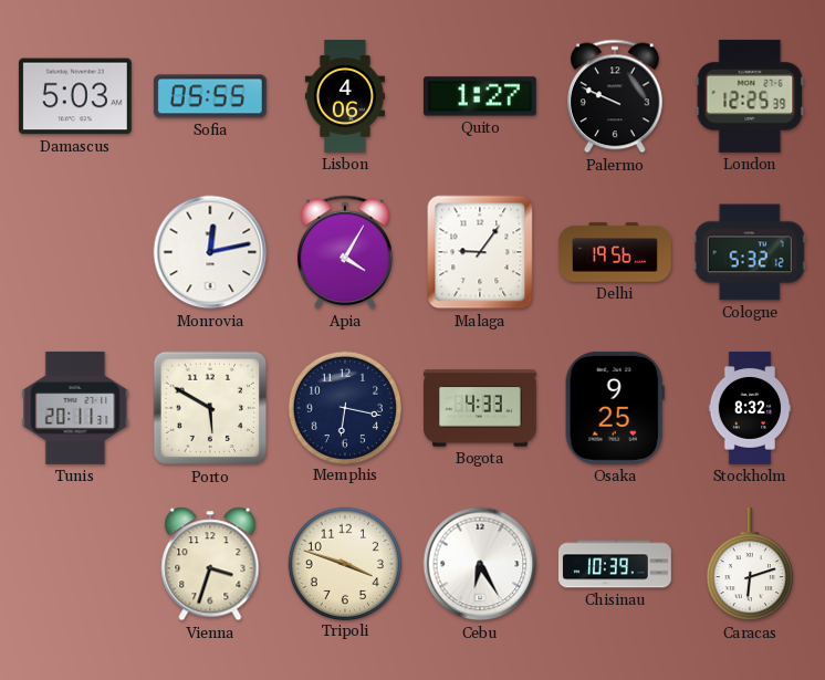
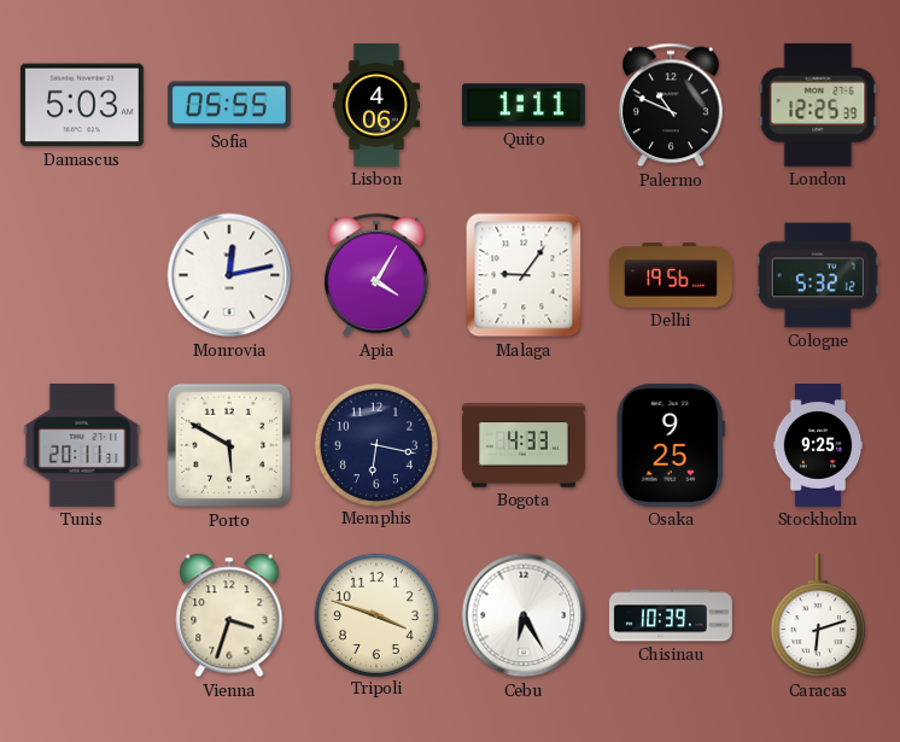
Quito: 1:27 -> 1:11
Palermo: 9:49 -> 10:49
Stockholm: 8:32 -> 9:25
